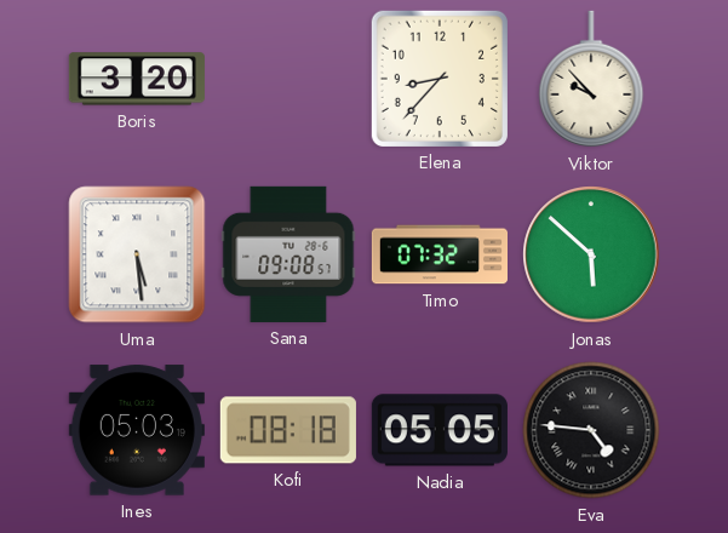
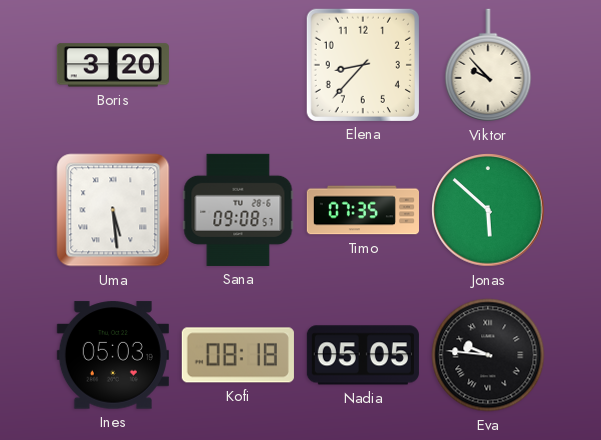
Timo: 07:32 -> 07:35
Eva: 4:46 -> 9:46
